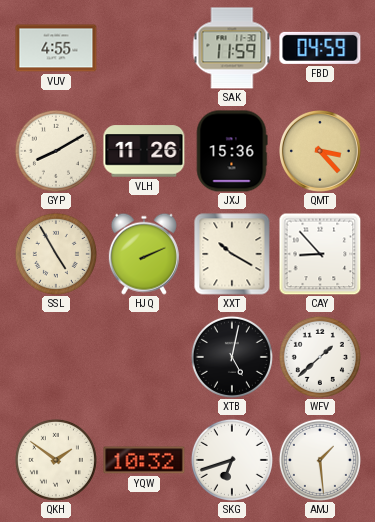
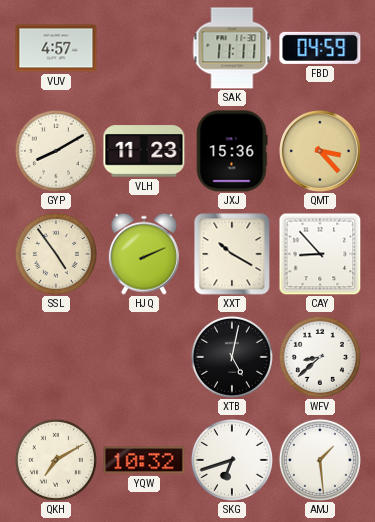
VUV: 4:55 -> 4:57
SAK: 11:59 -> 11:11
VLH: 11:26 -> 11:23
SSL: 4:55 -> 4:54
WFV: 1:38 -> 8:38
QKH: 1:51 -> 7:10
